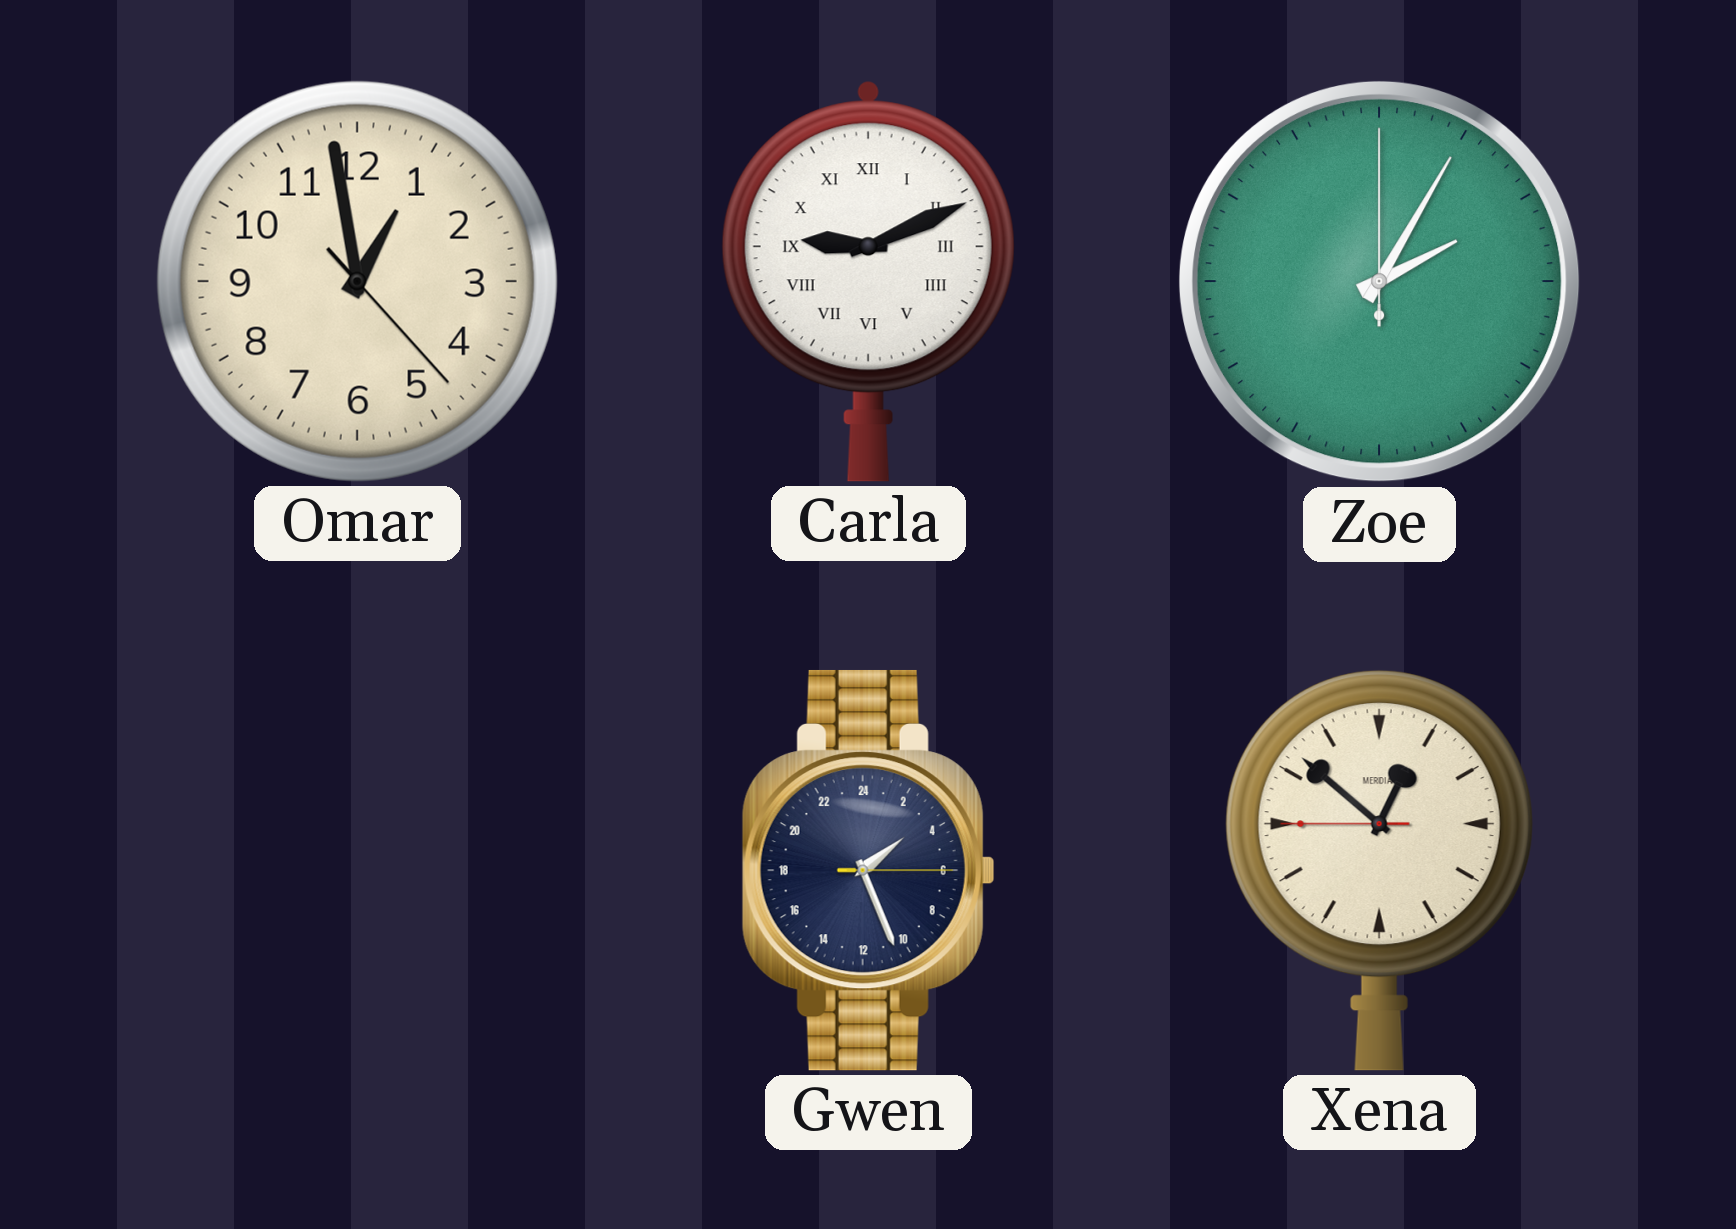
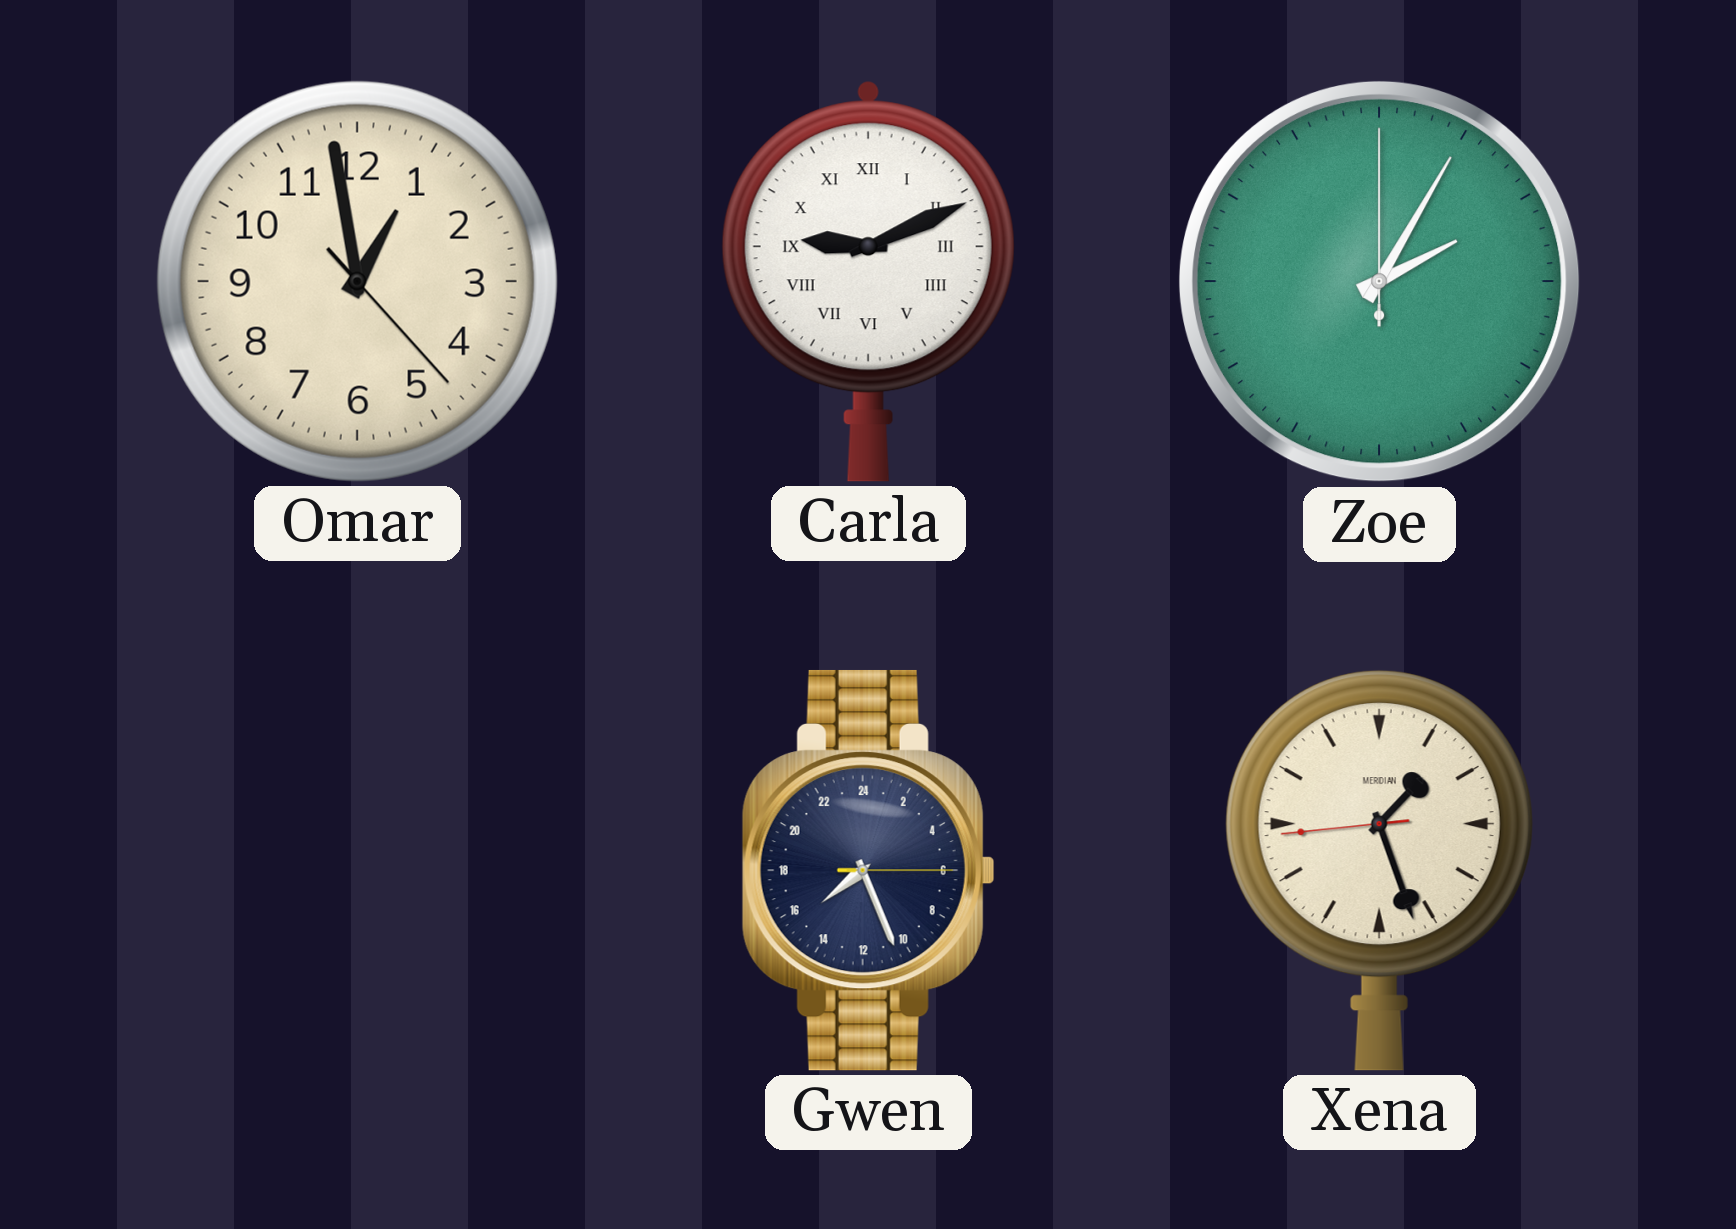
Gwen: 3:26 -> 15:26
Xena: 12:51 -> 1:26
